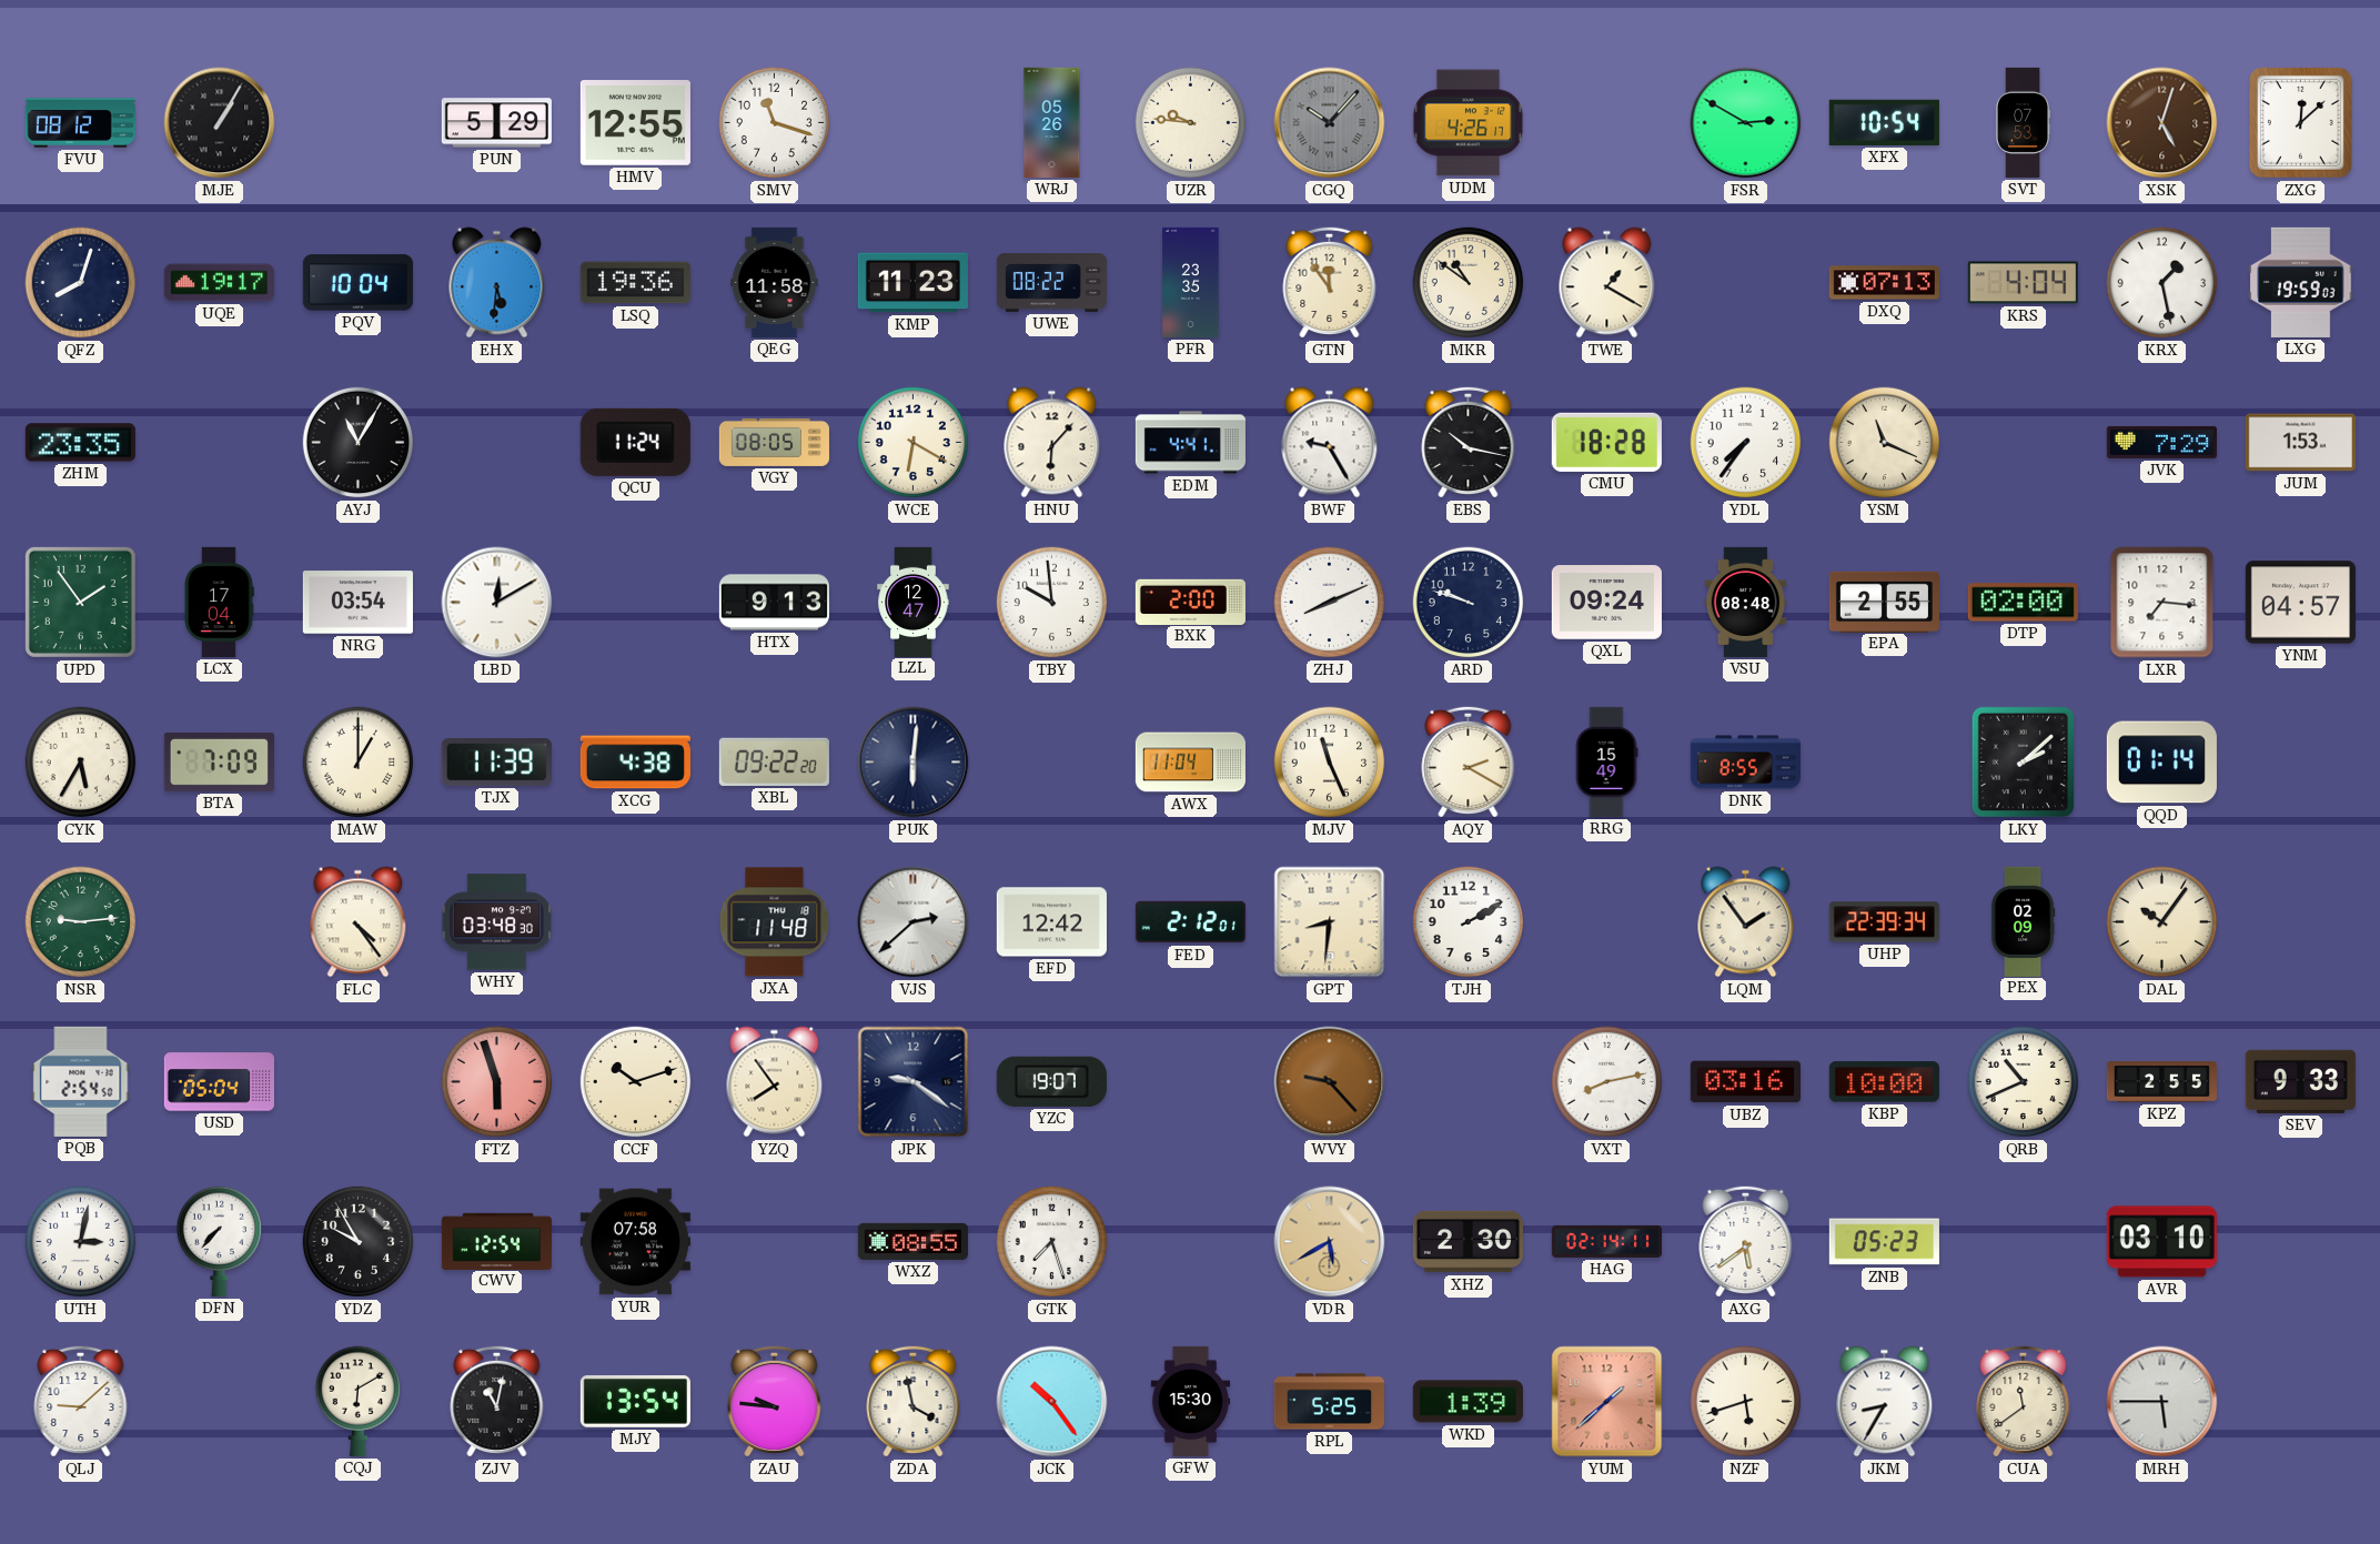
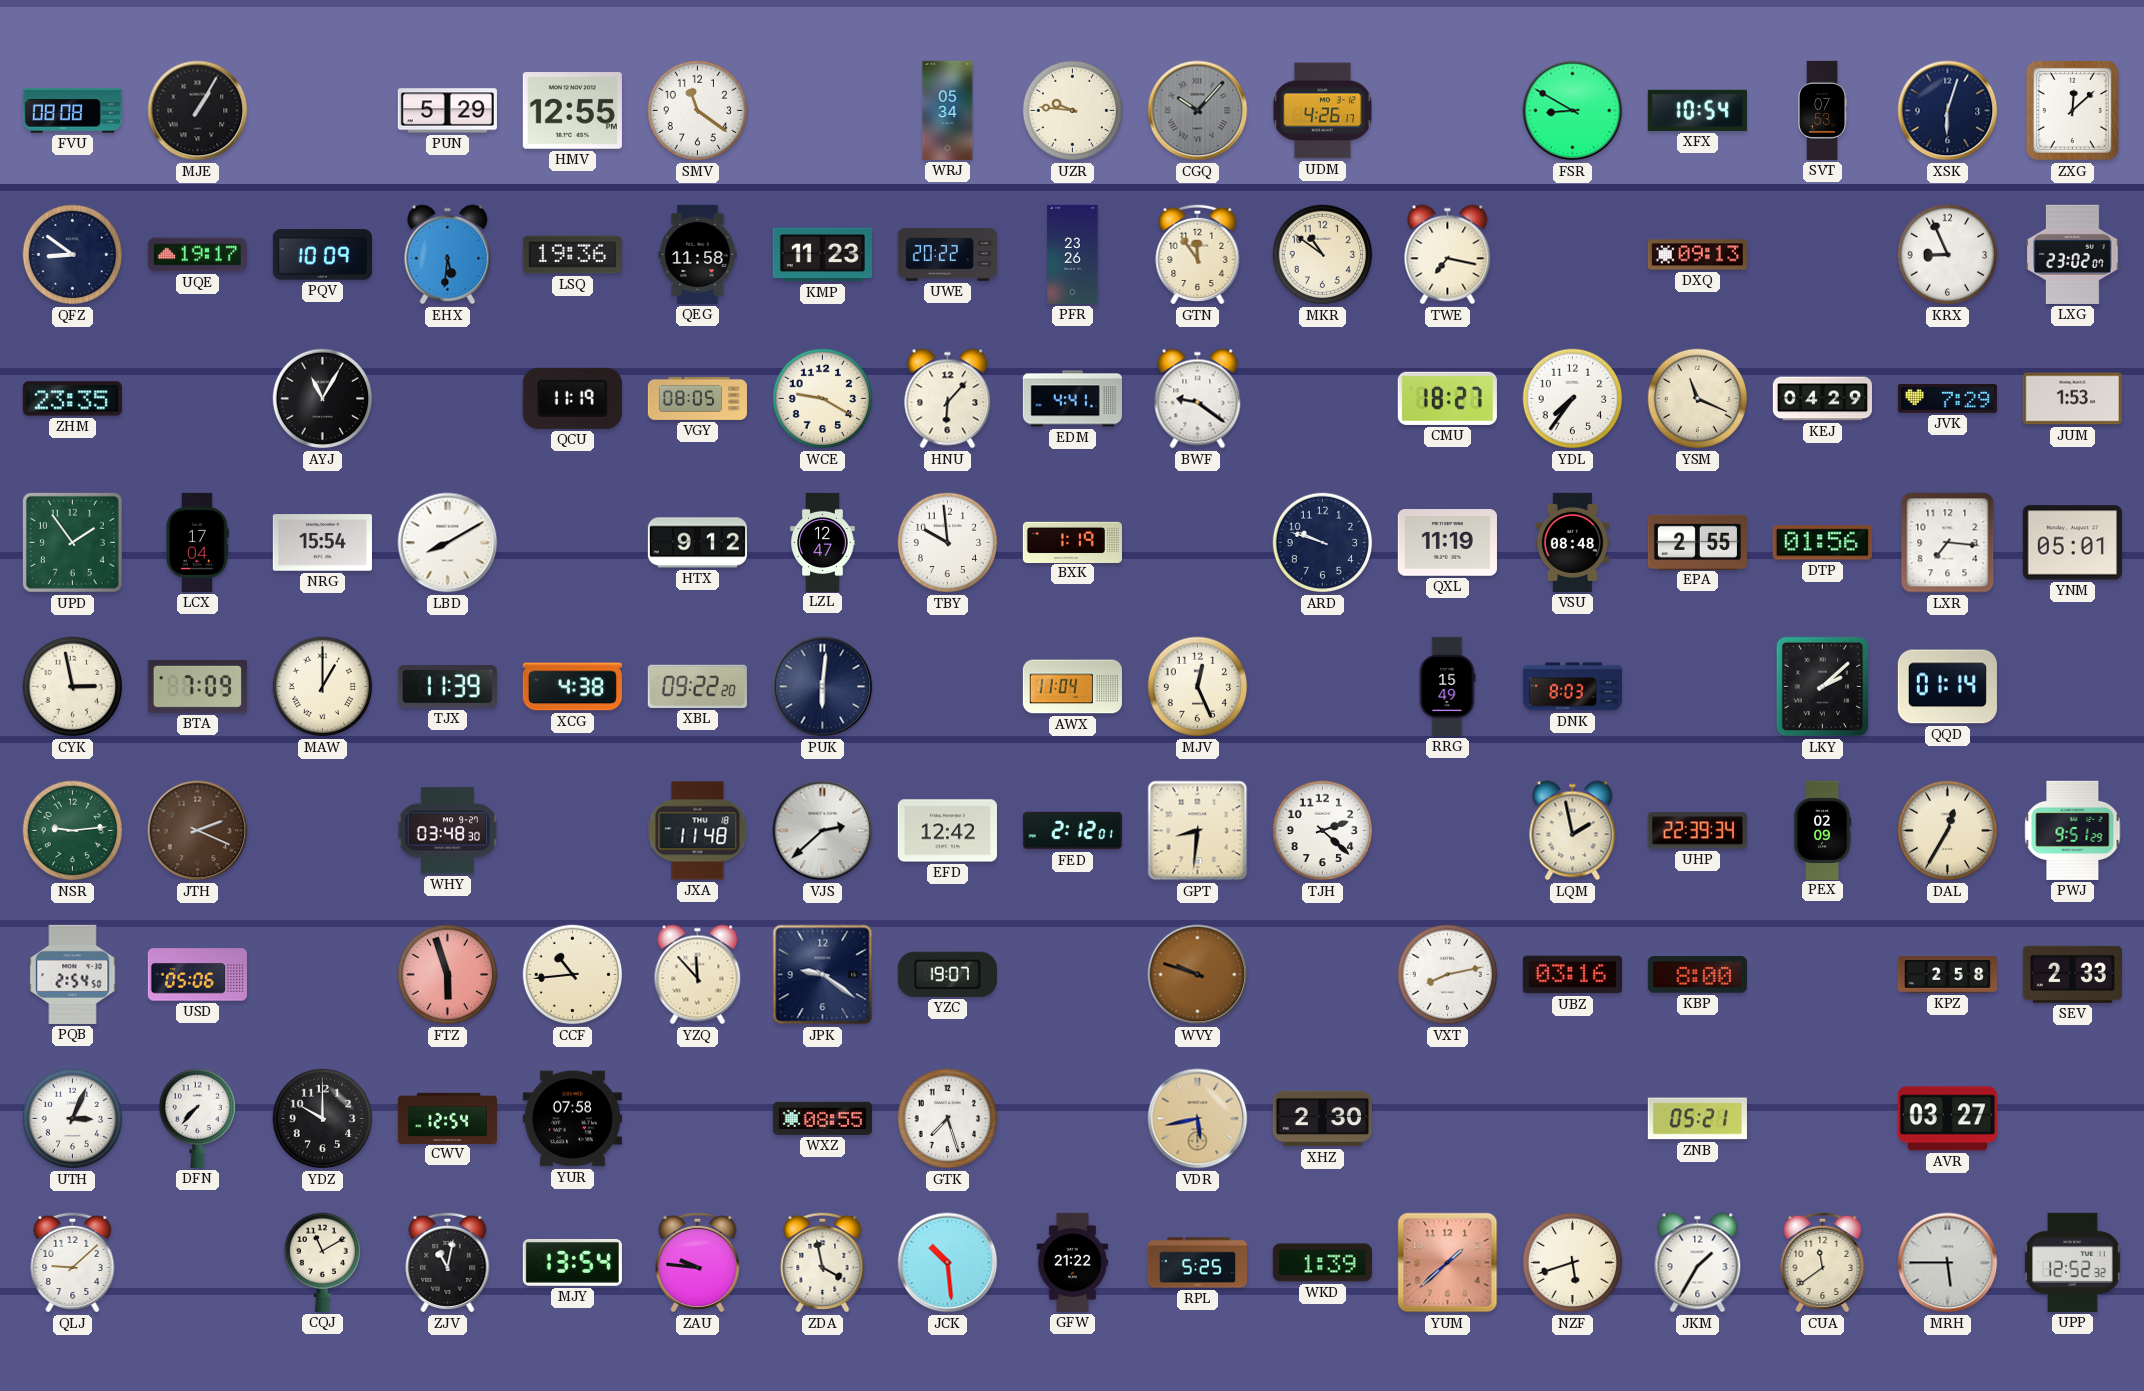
FVU: 08:12 -> 08:08
SMV: 11:18 -> 11:21
WRJ: 05:26 -> 05:34
FSR: 2:50 -> 8:50
XSK: 5:03 -> 6:03
XSK dial: brown -> navy
QFZ: 8:03 -> 8:51
PQV: 10:04 -> 10:09
UWE: 08:22 -> 20:22
PFR: 23:35 -> 23:26
TWE: 1:20 -> 7:17
DXQ: 07:13 -> 09:13
KRS: 4:04 -> none
KRX: 1:28 -> 8:56
LXG: 19:59 -> 23:02
QCU: 11:24 -> 11:19
WCE: 6:20 -> 9:20
BWF: 9:25 -> 9:21
EBS: 10:17 -> none
CMU: 18:28 -> 18:27
KEJ: none -> 04:29
NRG: 03:54 -> 15:54
LBD: 12:10 -> 8:10
HTX: 9:13 -> 9:12
BXK: 2:00 -> 1:19
ZHJ: 8:11 -> none
QXL: 09:24 -> 11:19
DTP: 02:00 -> 01:56
YNM: 04:57 -> 05:01
CYK: 5:35 -> 2:58
MJV: 11:26 -> 12:26
AQY: 2:20 -> none
DNK: 8:55 -> 8:03
JTH: none -> 2:19
FLC: 4:24 -> none
TJH: 2:10 -> 2:22
LQM: 1:54 -> 1:58
DAL: 10:06 -> 12:35
PWJ: none -> 9:51
USD: 05:04 -> 05:06
CCF: 10:12 -> 10:44
YZQ: 7:54 -> 11:53
WVY: 9:23 -> 9:48
KBP: 10:00 -> 8:00
QRB: 10:41 -> none
KPZ: 2:55 -> 2:58
SEV: 9:33 -> 2:33
UTH: 3:02 -> 3:04
YDZ: 9:55 -> 10:00
VDR: 5:40 -> 5:43
HAG: 02:14 -> none
AXG: 5:39 -> none
ZNB: 05:23 -> 05:21
AVR: 03:10 -> 03:27
CQJ: 6:10 -> 11:10
JCK: 10:24 -> 10:29
GFW: 15:30 -> 21:22
JKM: 8:35 -> 1:35
UPP: none -> 12:52
